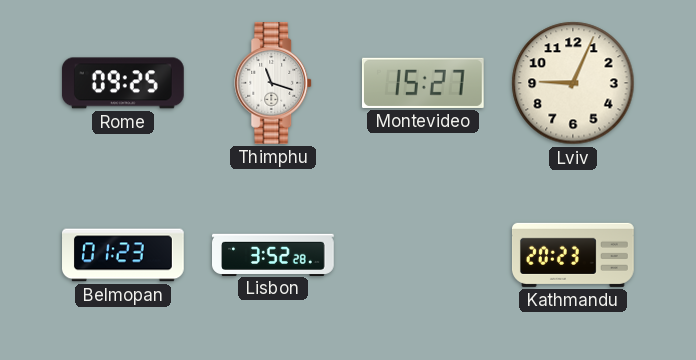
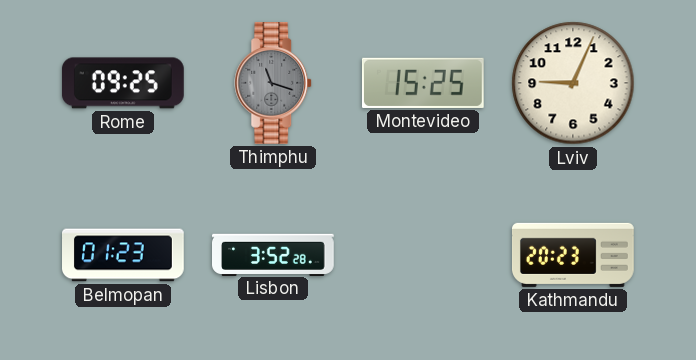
Thimphu dial: white -> grey
Montevideo: 15:27 -> 15:25
